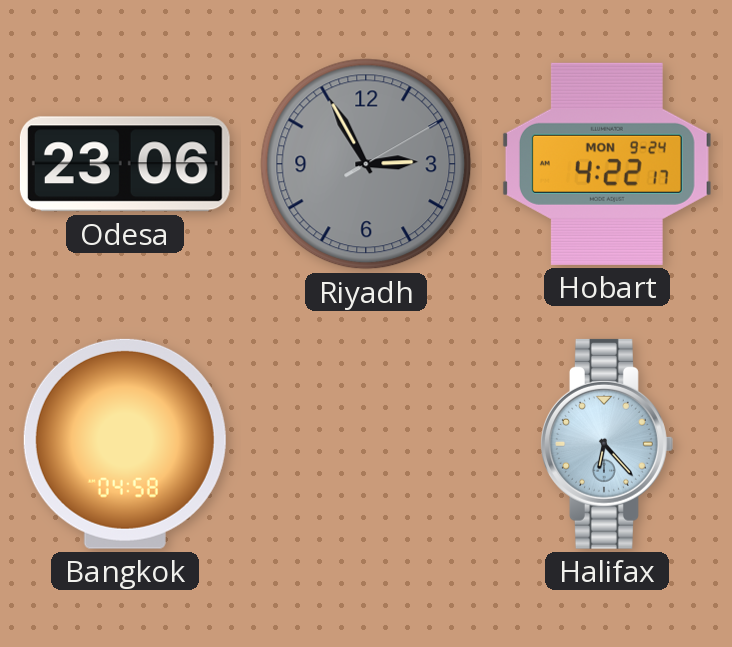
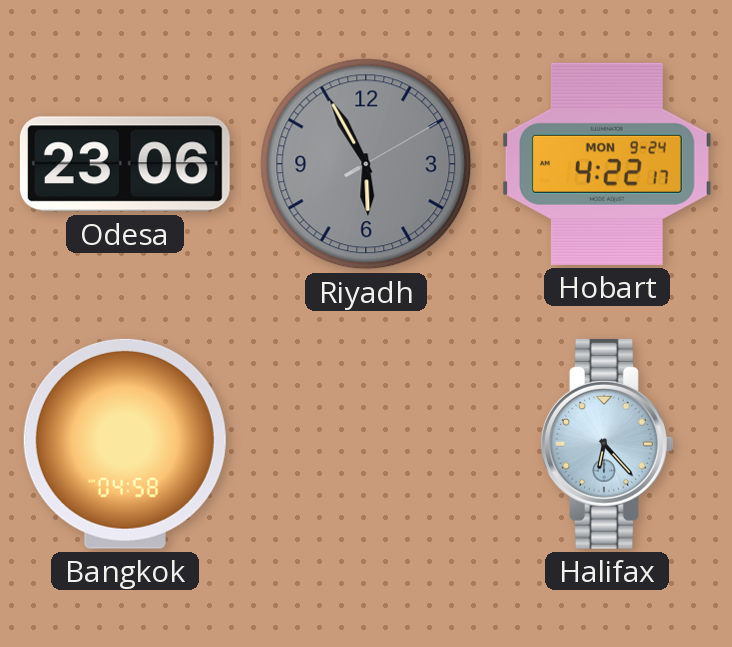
Riyadh: 2:55 -> 5:55
